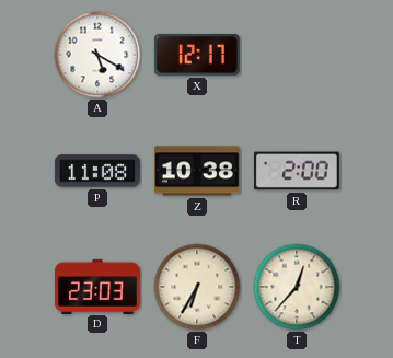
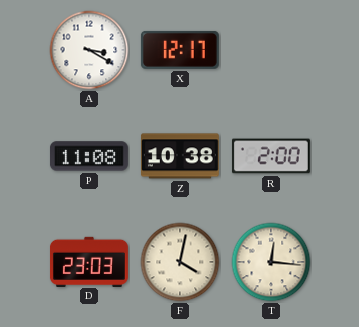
A: 5:20 -> 3:20
F: 6:35 -> 4:02
T: 12:37 -> 12:16
